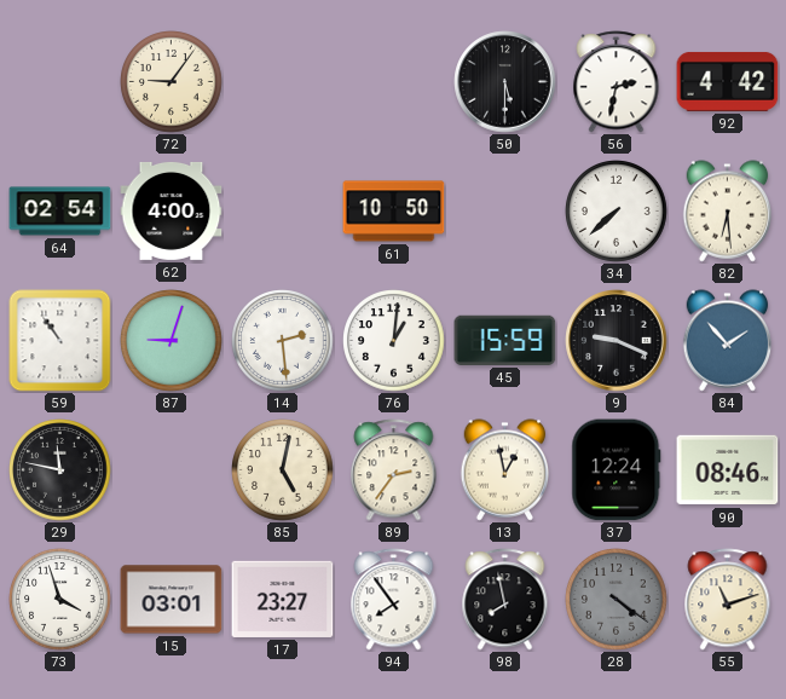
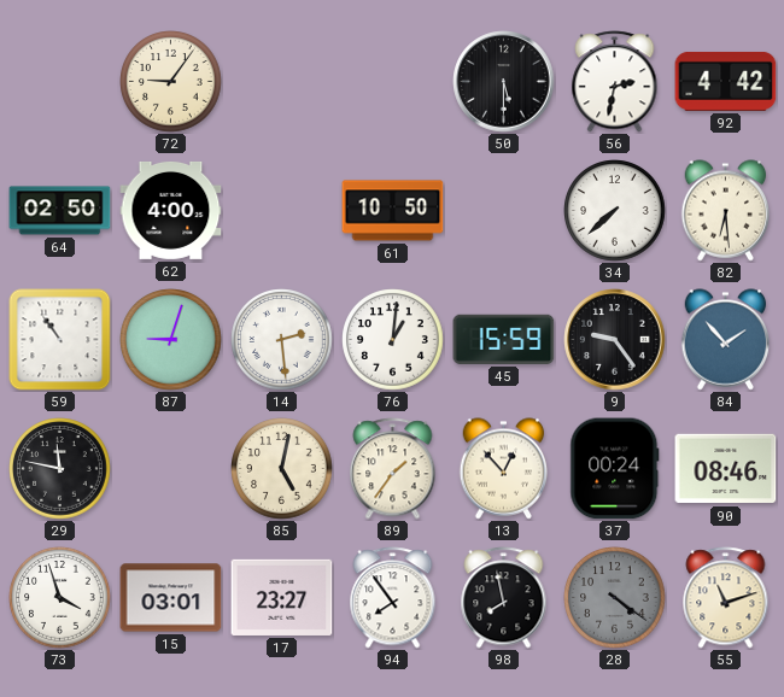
64: 02:54 -> 02:50
9: 9:19 -> 9:24
89: 2:36 -> 1:36
13: 12:58 -> 12:53
37: 12:24 -> 00:24
